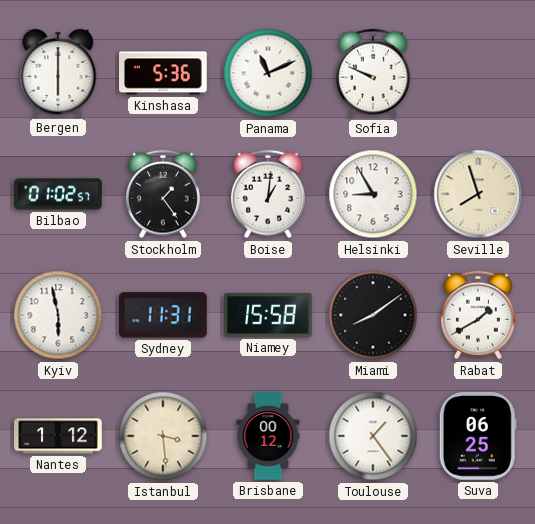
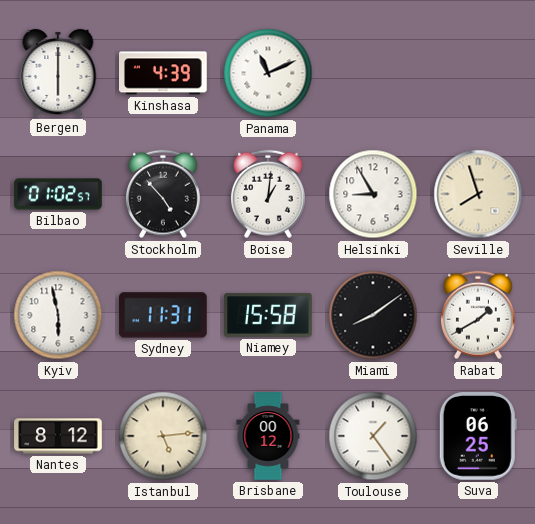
Kinshasa: 5:36 -> 4:39
Sofia: 9:49 -> none
Stockholm: 1:24 -> 4:53
Nantes: 1:12 -> 8:12
Istanbul: 3:29 -> 5:14
